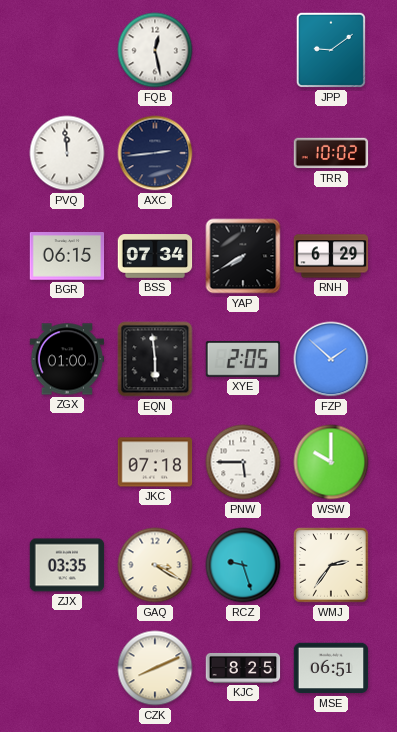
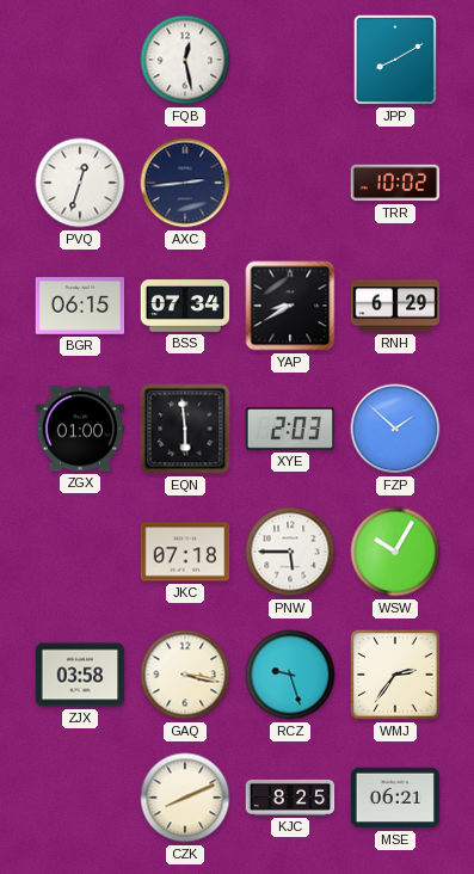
JPP: 9:09 -> 8:10
PVQ: 11:59 -> 12:33
YAP: 7:40 -> 8:40
XYE: 2:05 -> 2:03
WSW: 10:00 -> 10:05
ZJX: 03:35 -> 03:58
GAQ: 3:20 -> 3:17
MSE: 06:51 -> 06:21
